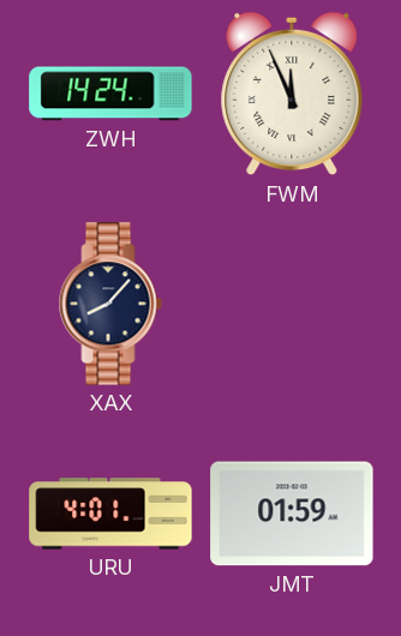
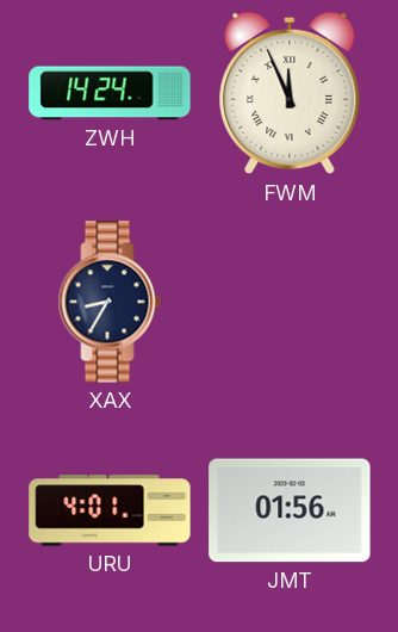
XAX: 8:07 -> 8:35
JMT: 01:59 -> 01:56
